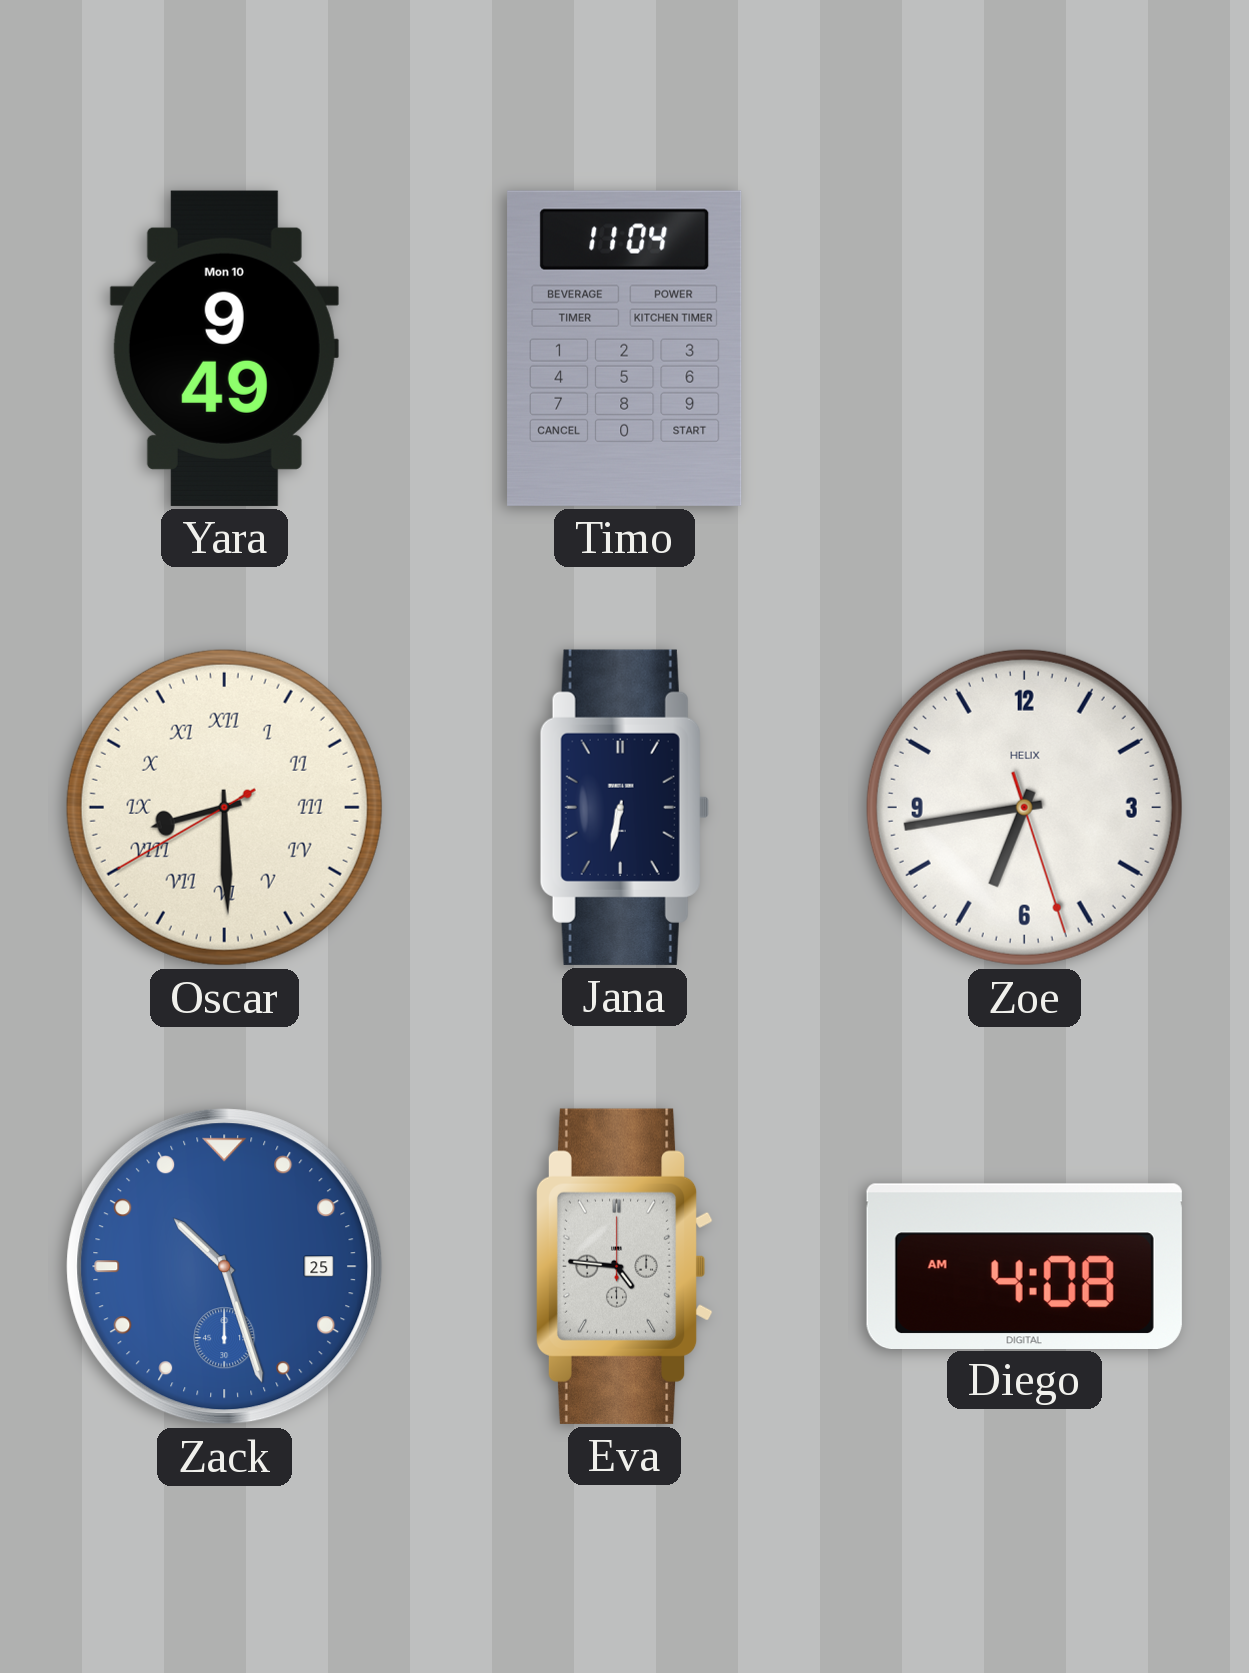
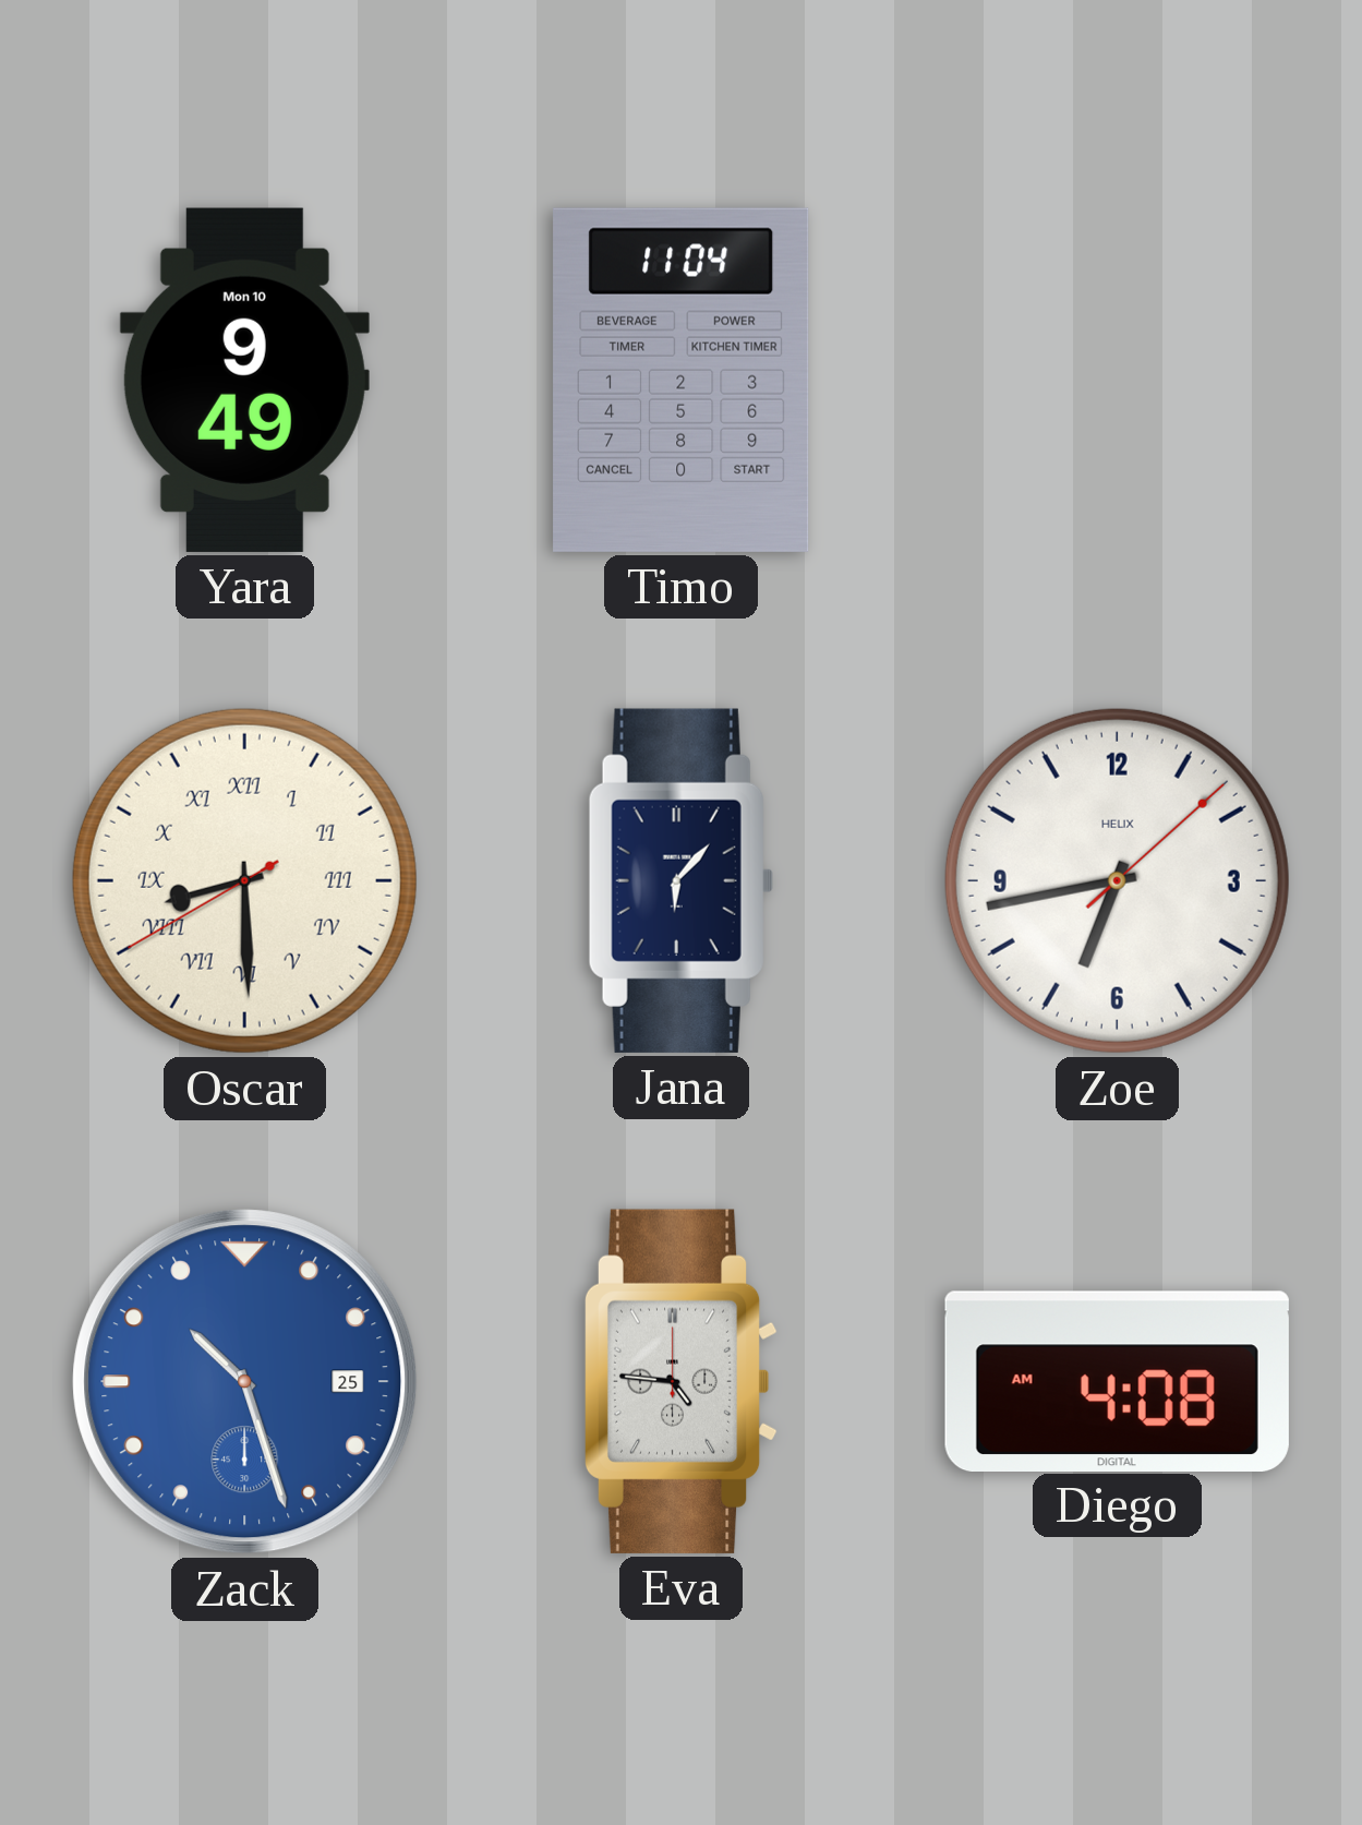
Jana: 6:32 -> 6:07
Zoe: 6:43:27 -> 6:43:08
